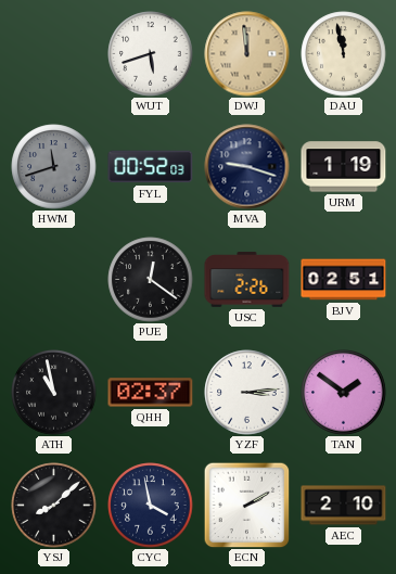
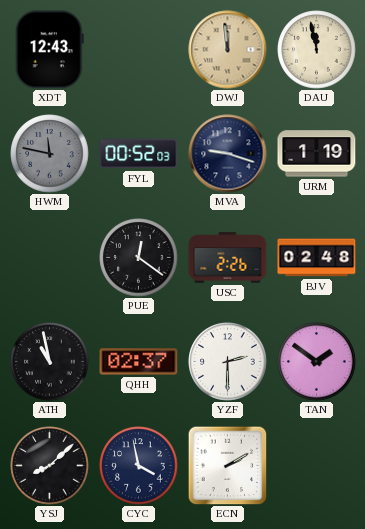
XDT: none -> 12:43
WUT: 5:42 -> none
HWM: 11:42 -> 11:47
BJV: 02:51 -> 02:48
YZF: 3:14 -> 2:30
AEC: 2:10 -> none
